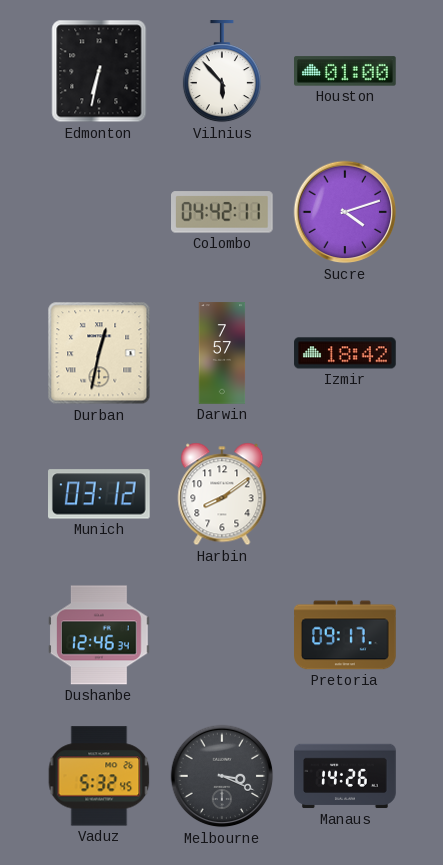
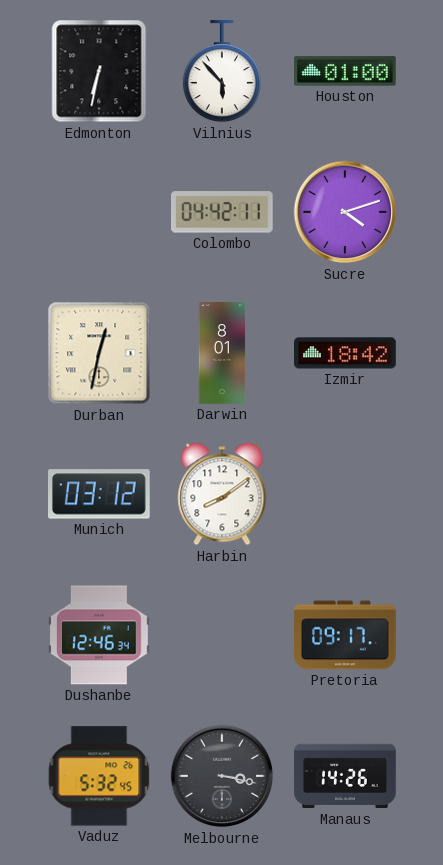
Darwin: 7:57 -> 8:01
Melbourne: 3:19 -> 3:17
